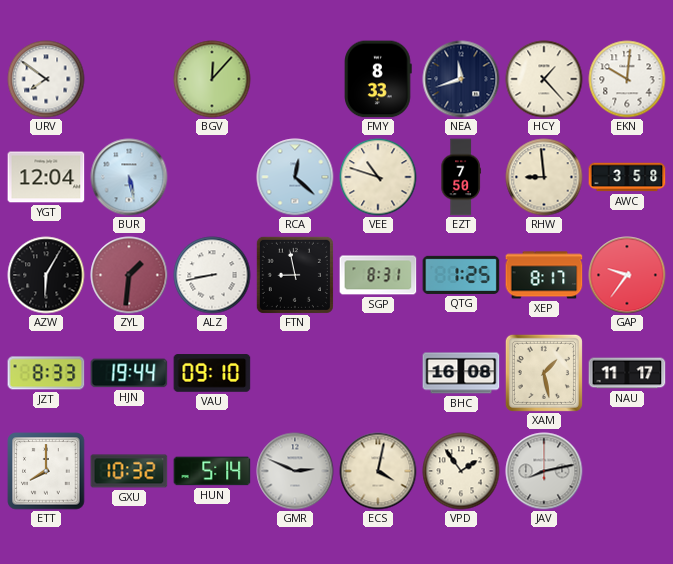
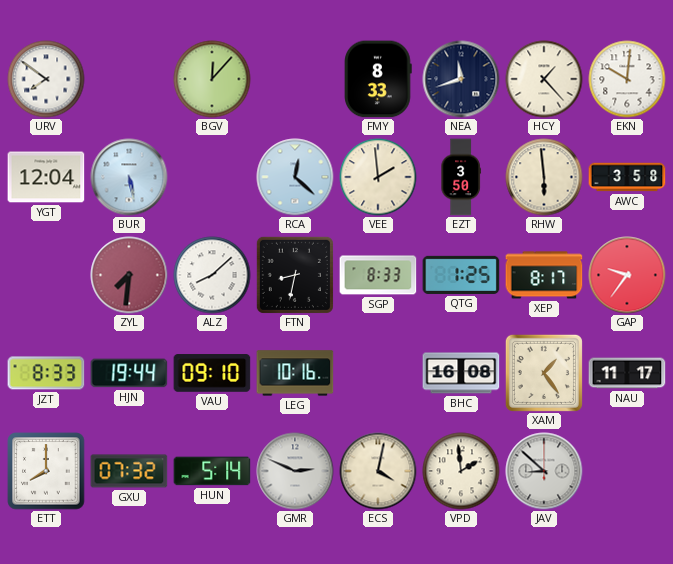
VEE: 10:48 -> 1:59
EZT: 7:50 -> 3:50
RHW: 8:59 -> 5:59
AZW: 6:05 -> none
ZYL: 1:31 -> 7:31
ALZ: 8:43 -> 8:08
FTN: 8:58 -> 8:32
SGP: 8:31 -> 8:33
LEG: none -> 10:16
XAM: 1:28 -> 1:24
GXU: 10:32 -> 07:32
VPD: 1:54 -> 1:59
JAV: 8:13 -> 8:52
